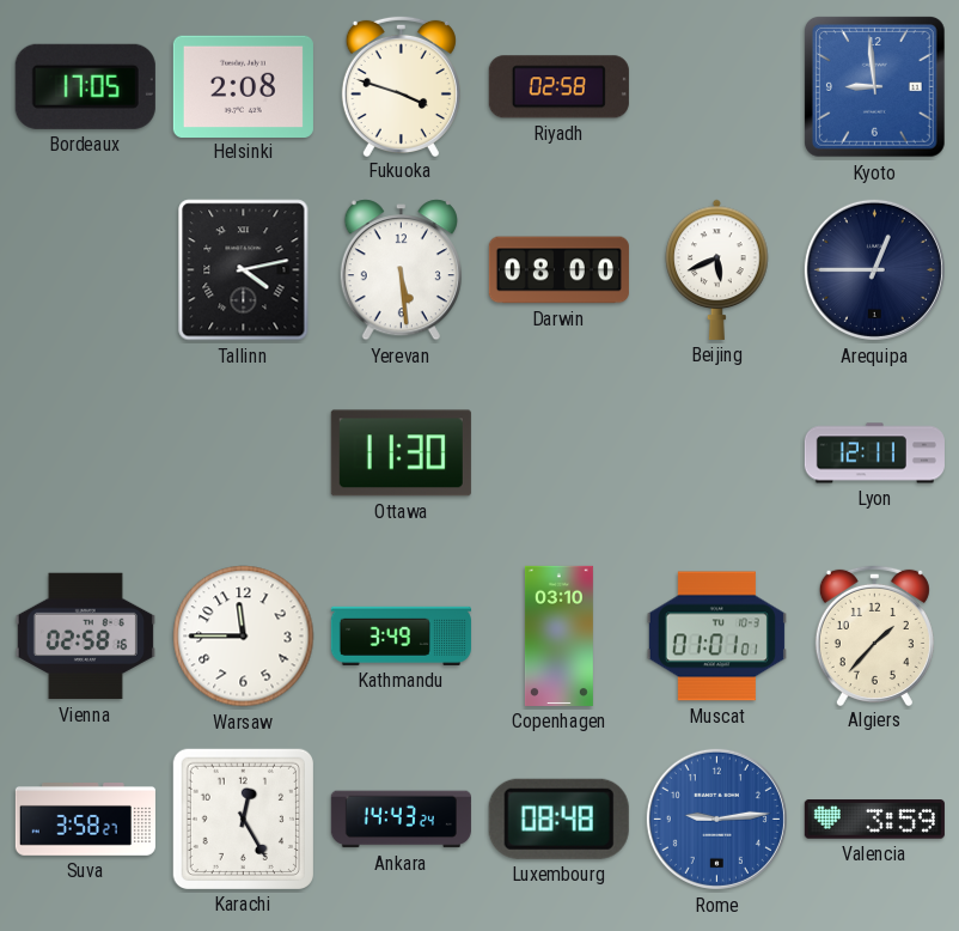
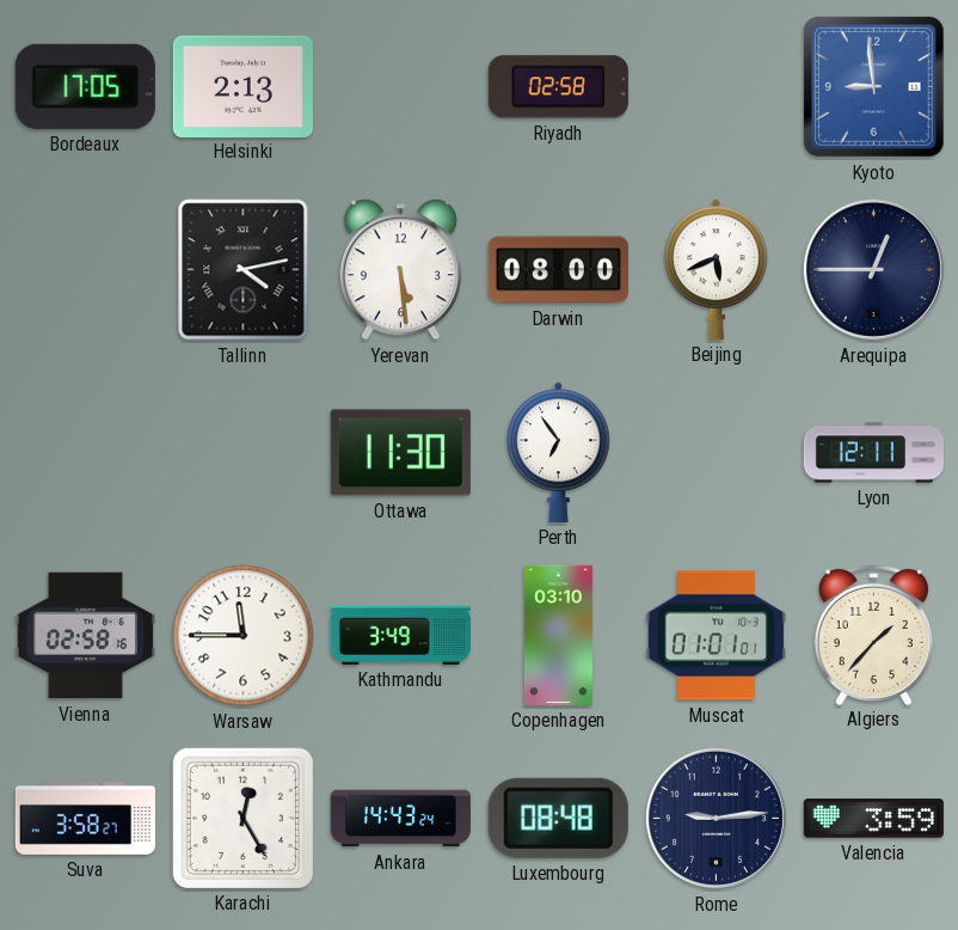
Helsinki: 2:08 -> 2:13
Fukuoka: 3:48 -> none
Perth: none -> 6:54
Rome dial: blue -> navy
